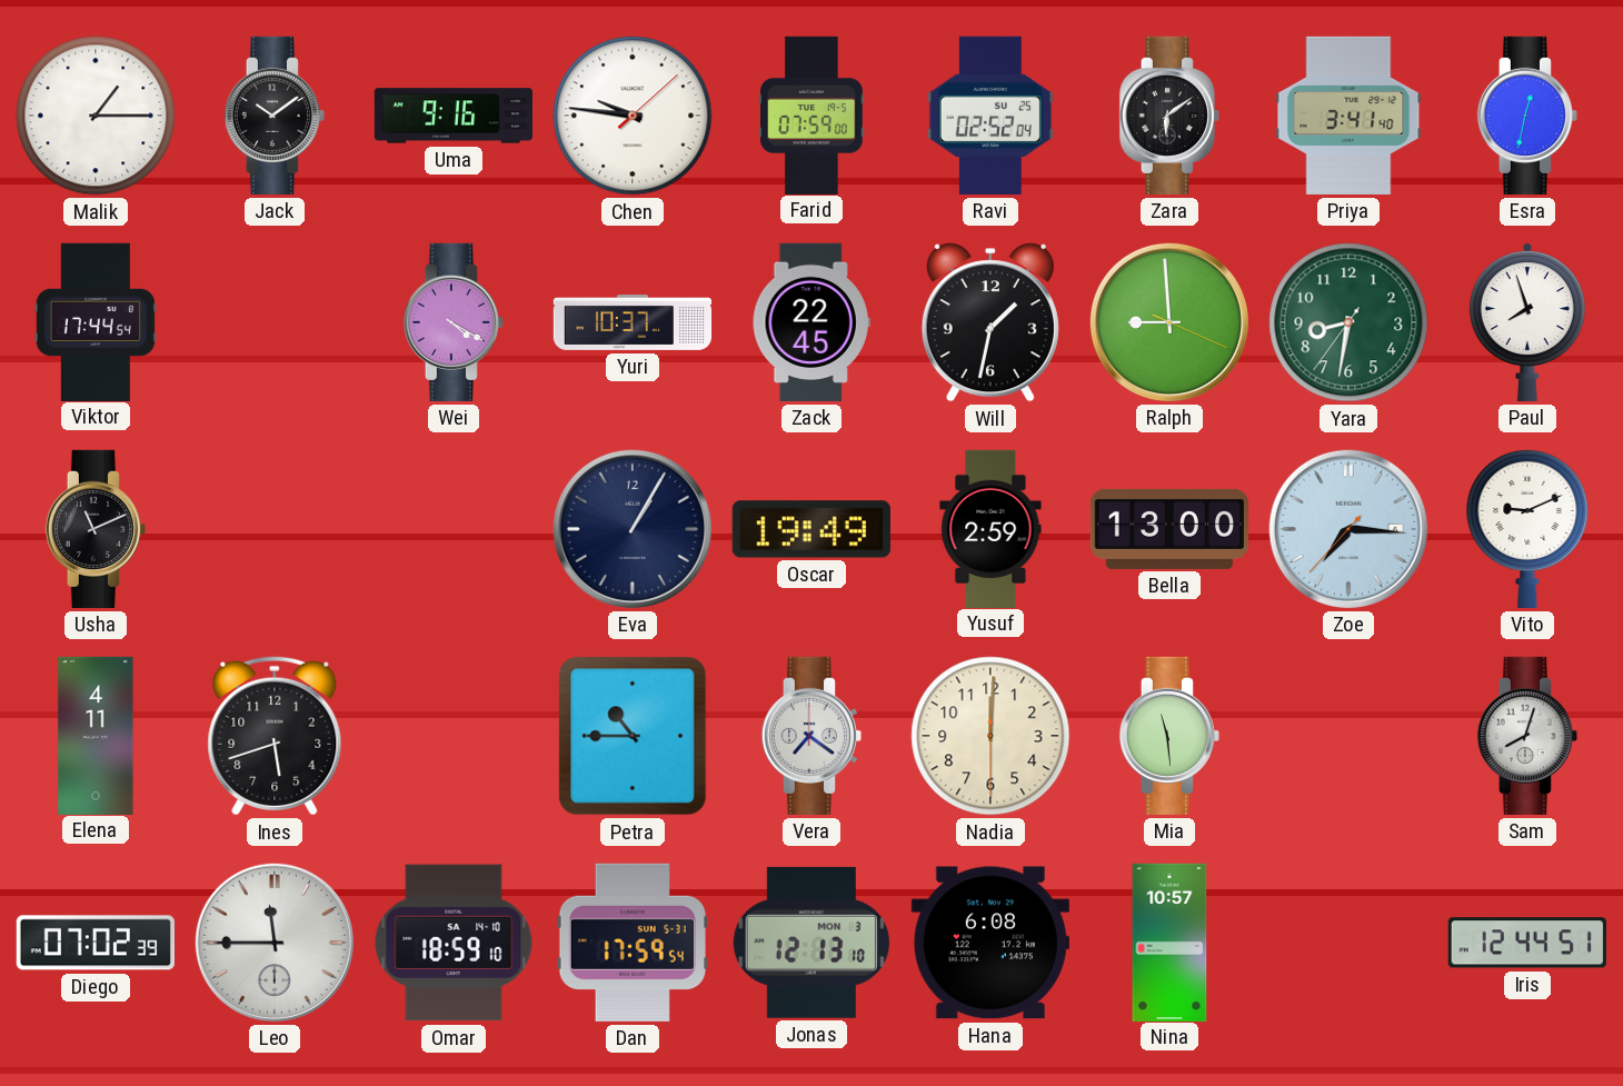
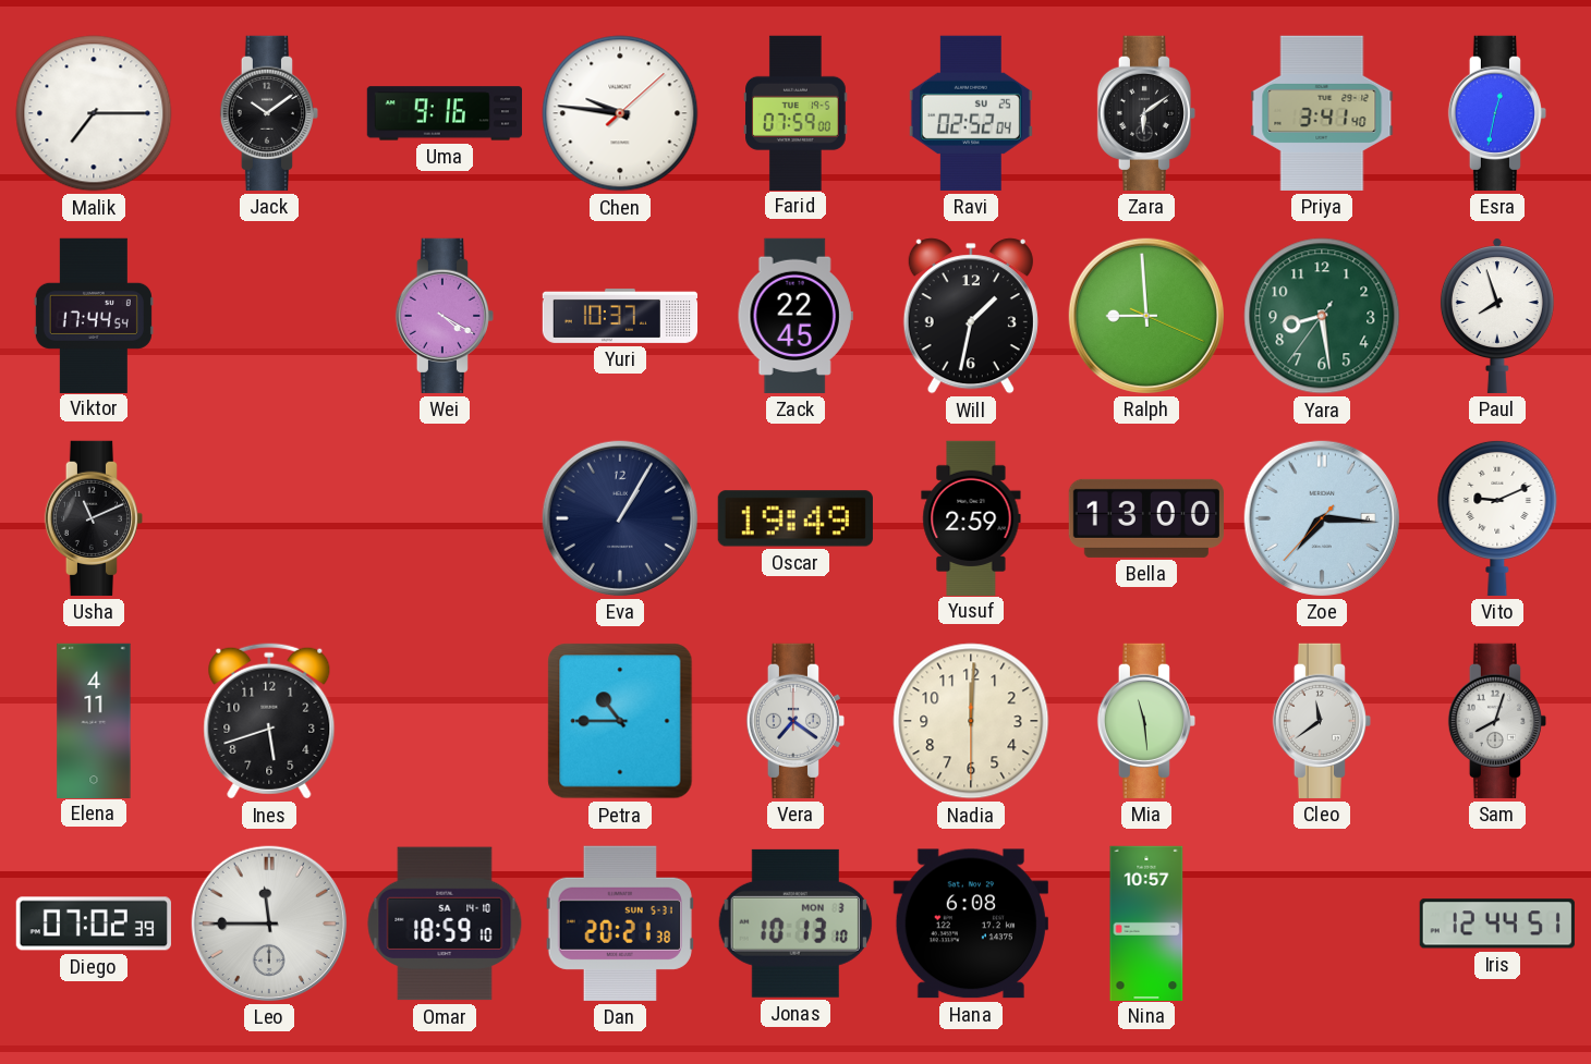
Malik: 1:15 -> 7:15
Yara: 8:31 -> 8:28
Cleo: none -> 11:39
Dan: 17:59 -> 20:21
Jonas: 12:13 -> 10:13
